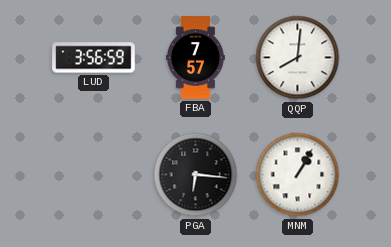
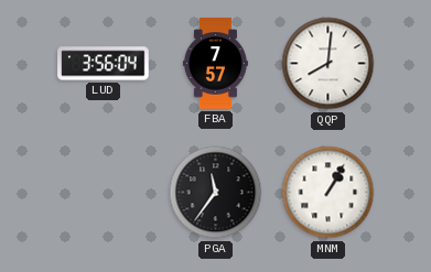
LUD: 3:56:59 -> 3:56:04
PGA: 6:16 -> 11:36
